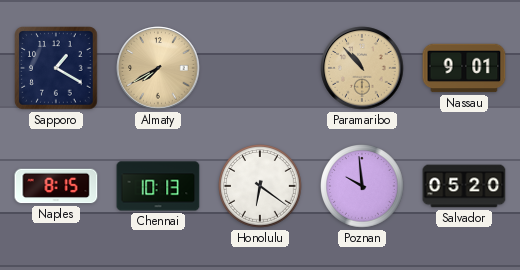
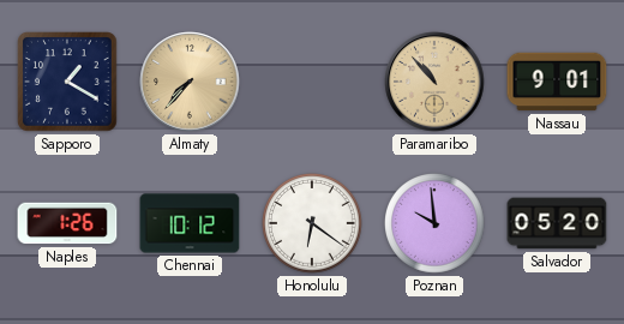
Almaty: 7:40 -> 7:37
Naples: 8:15 -> 1:26
Chennai: 10:13 -> 10:12
